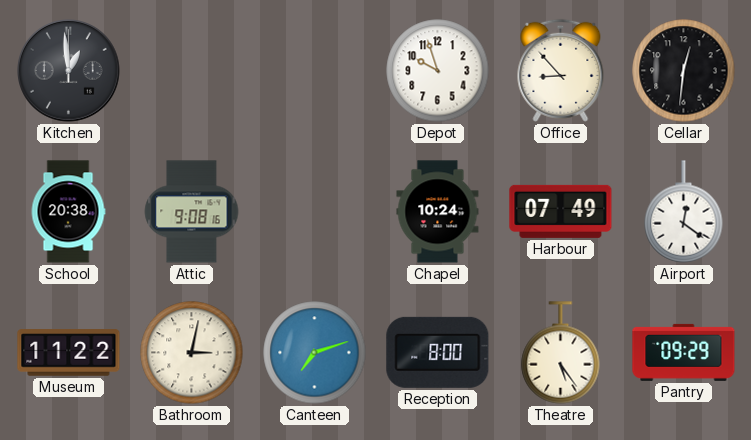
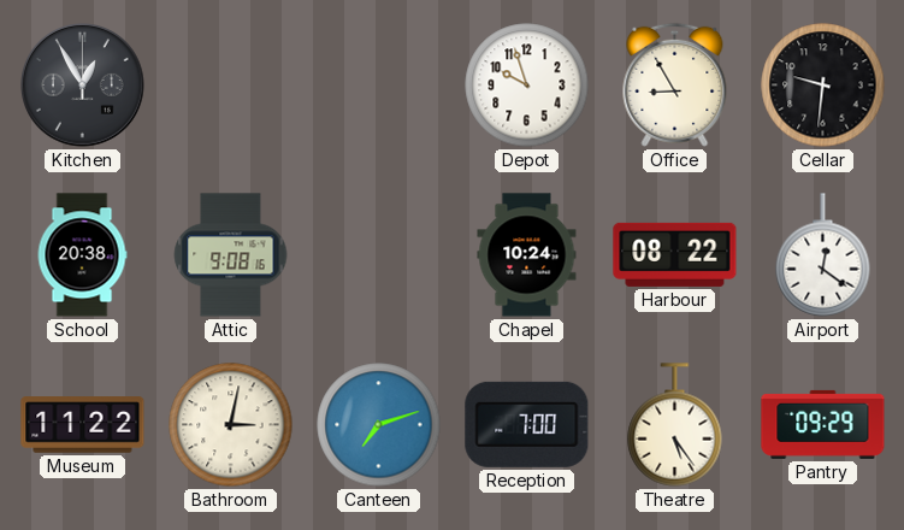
Kitchen: 12:59 -> 12:55
Office: 8:53 -> 8:55
Cellar: 12:31 -> 9:31
Harbour: 07:49 -> 08:22
Reception: 8:00 -> 7:00
